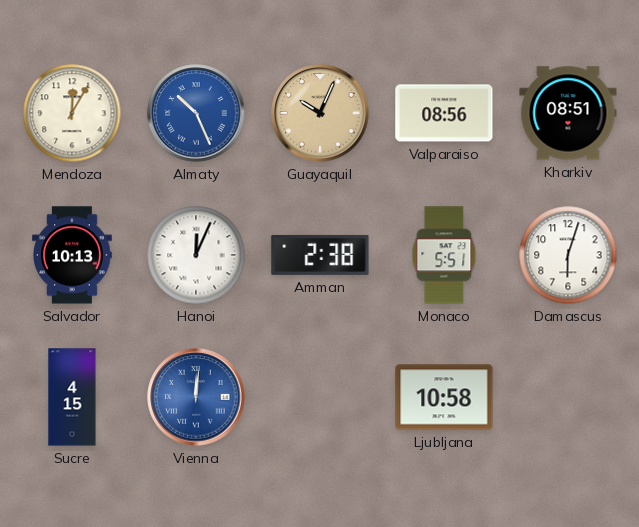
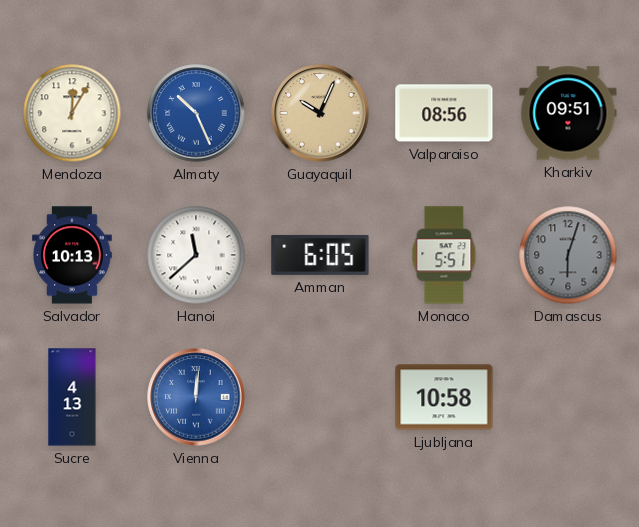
Kharkiv: 08:51 -> 09:51
Hanoi: 12:04 -> 11:38
Amman: 2:38 -> 6:05
Damascus dial: white -> grey
Sucre: 4:15 -> 4:13
